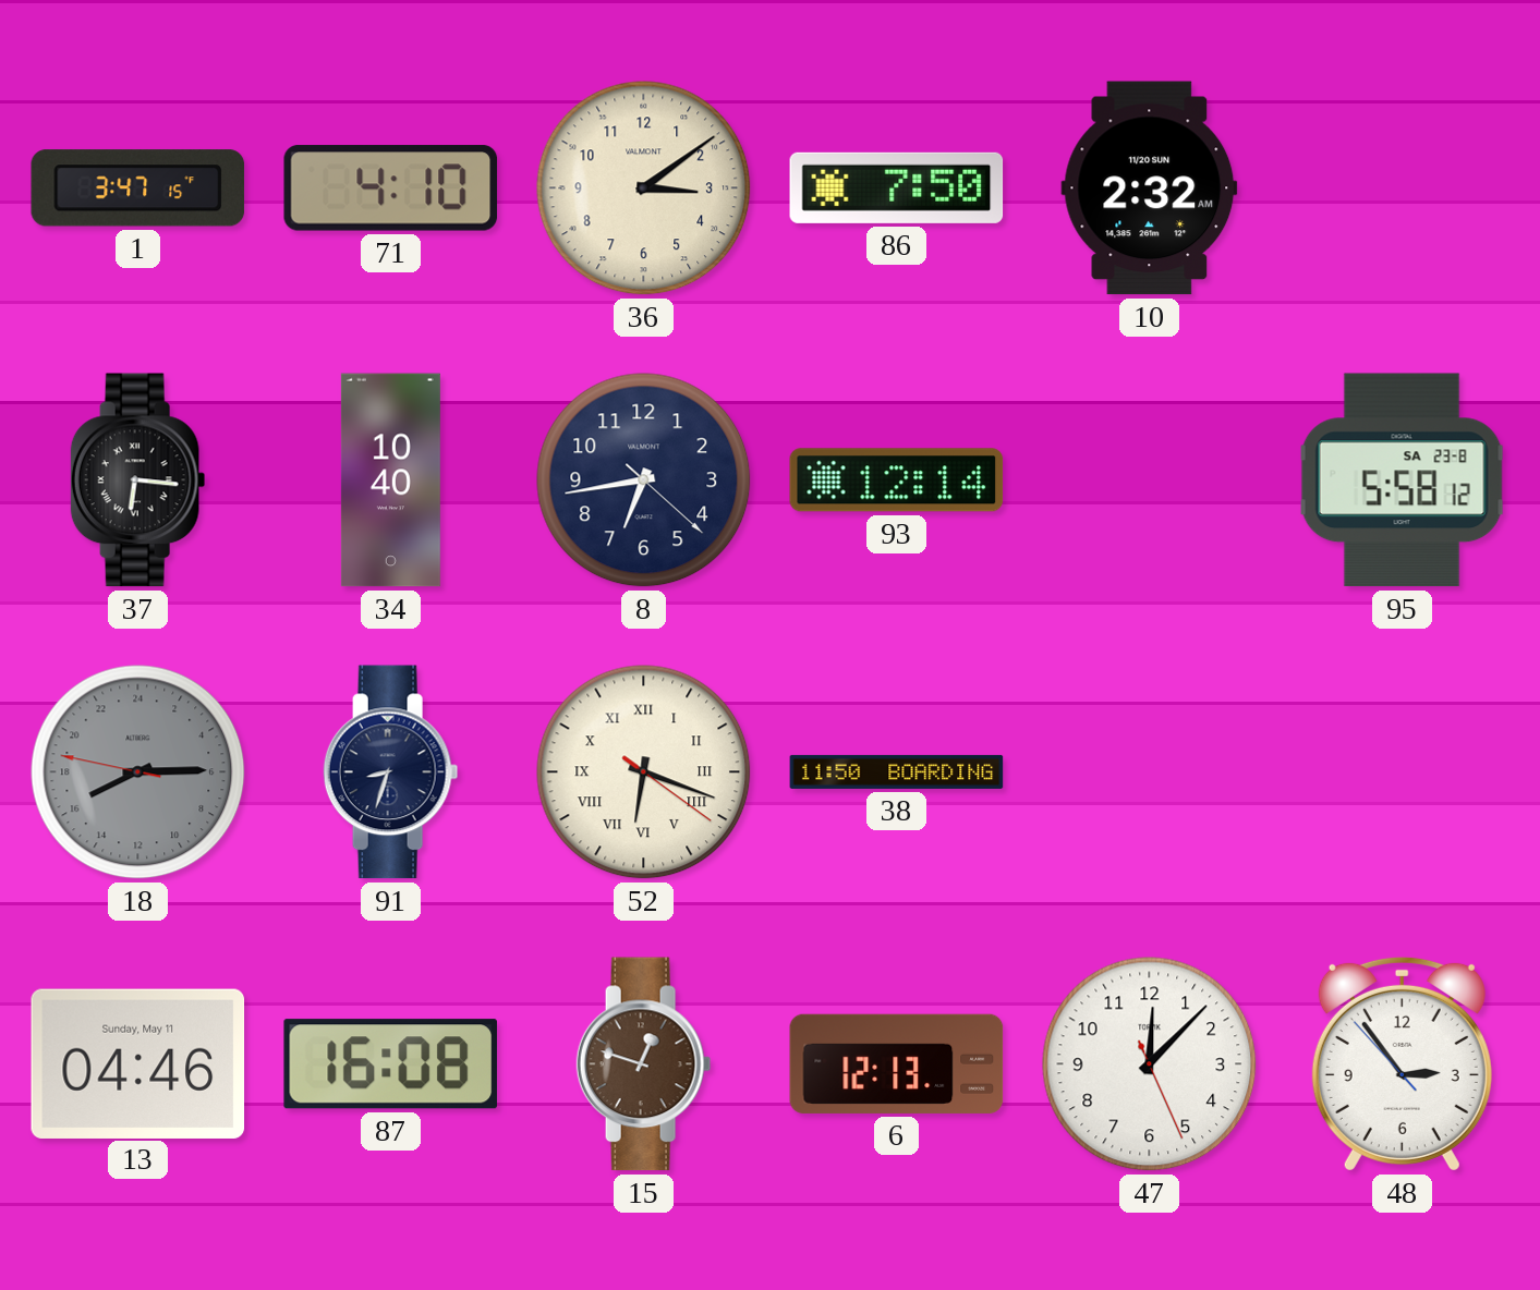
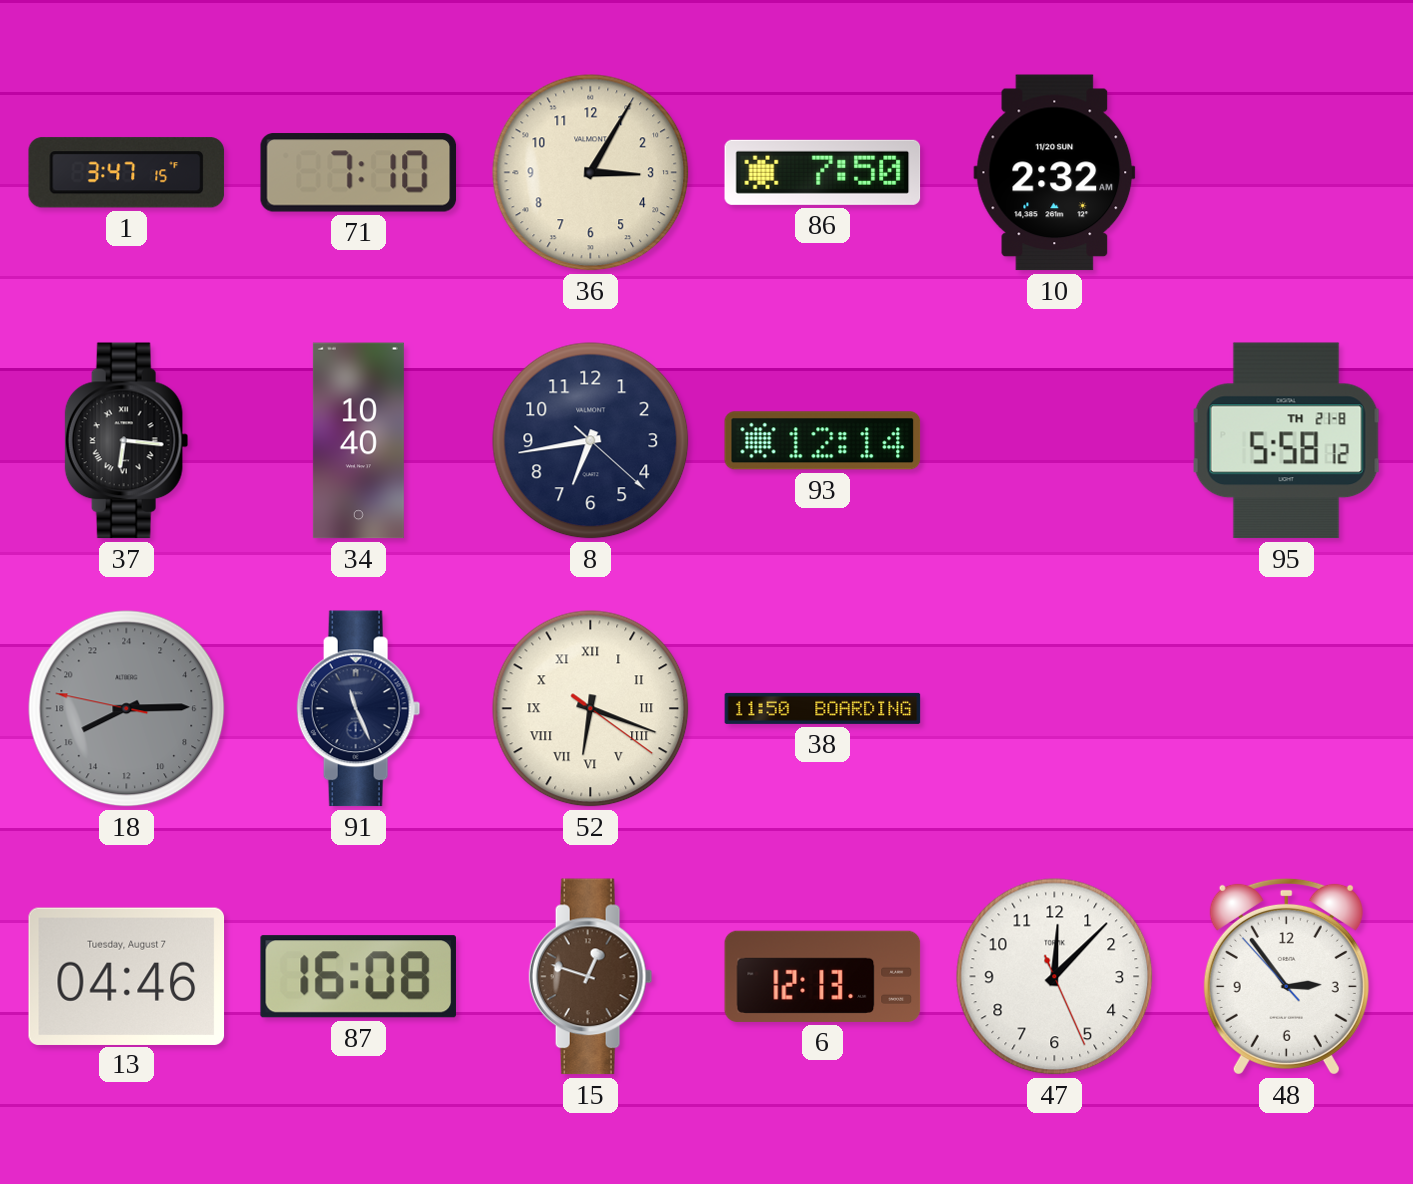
71: 4:10 -> 7:10
36: 3:09 -> 3:05
95 date: SA 23-8 -> TH 21-8
91: 8:33 -> 11:26
13 date: Sunday, May 11 -> Tuesday, August 7
